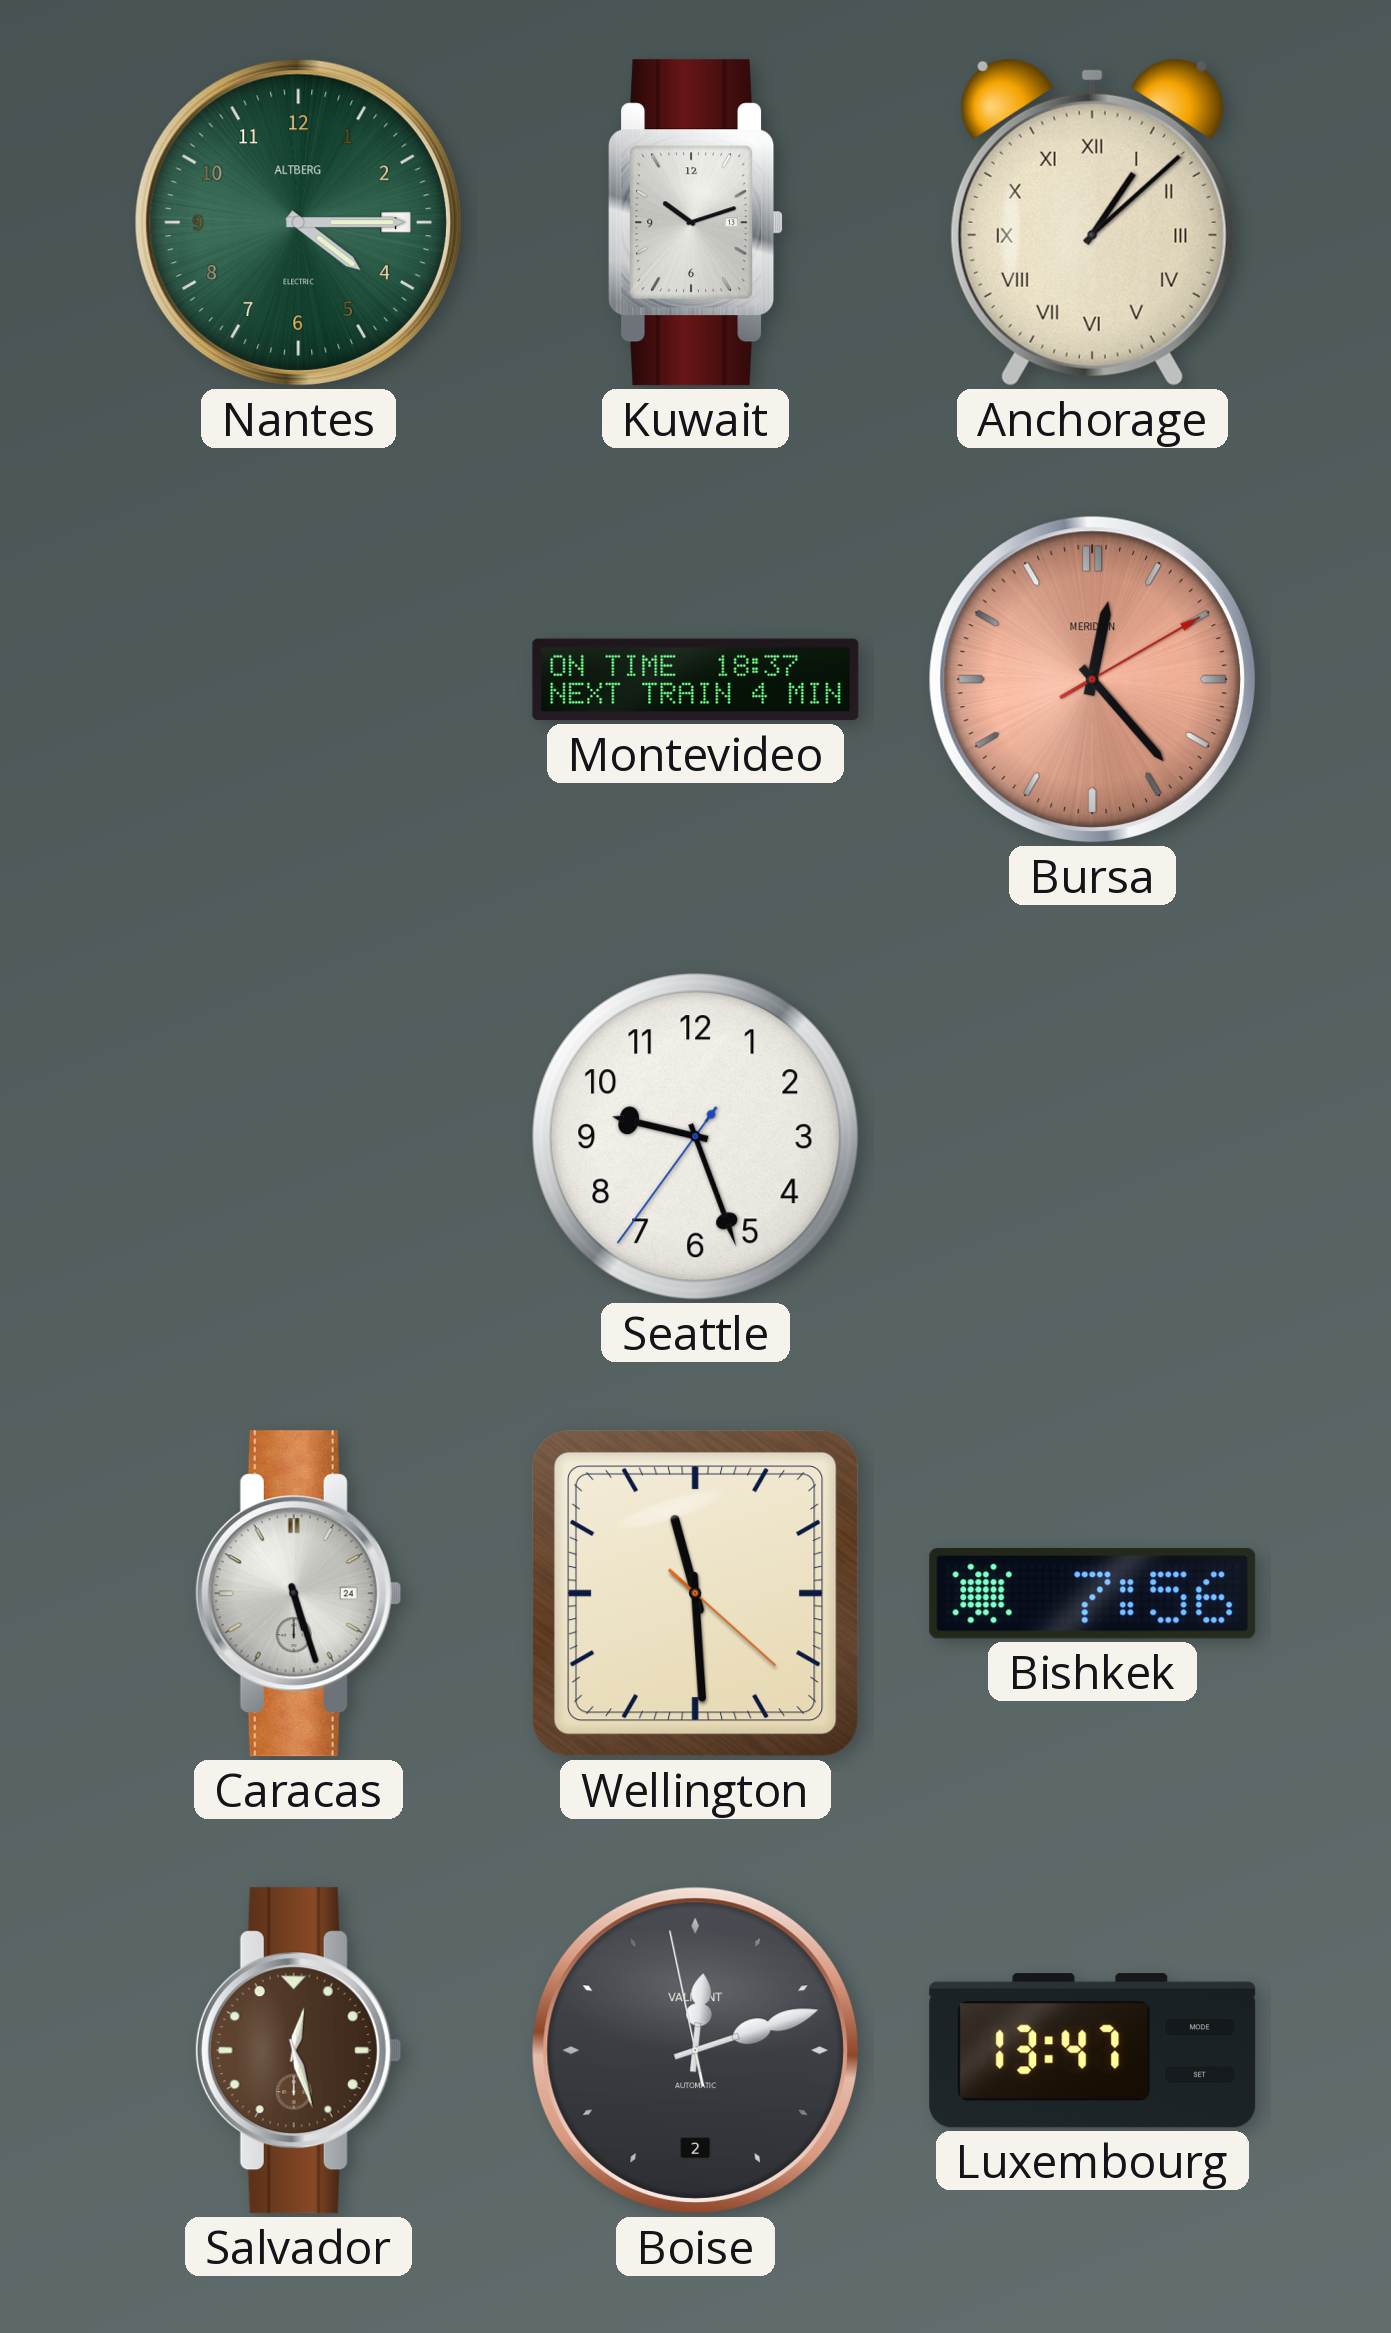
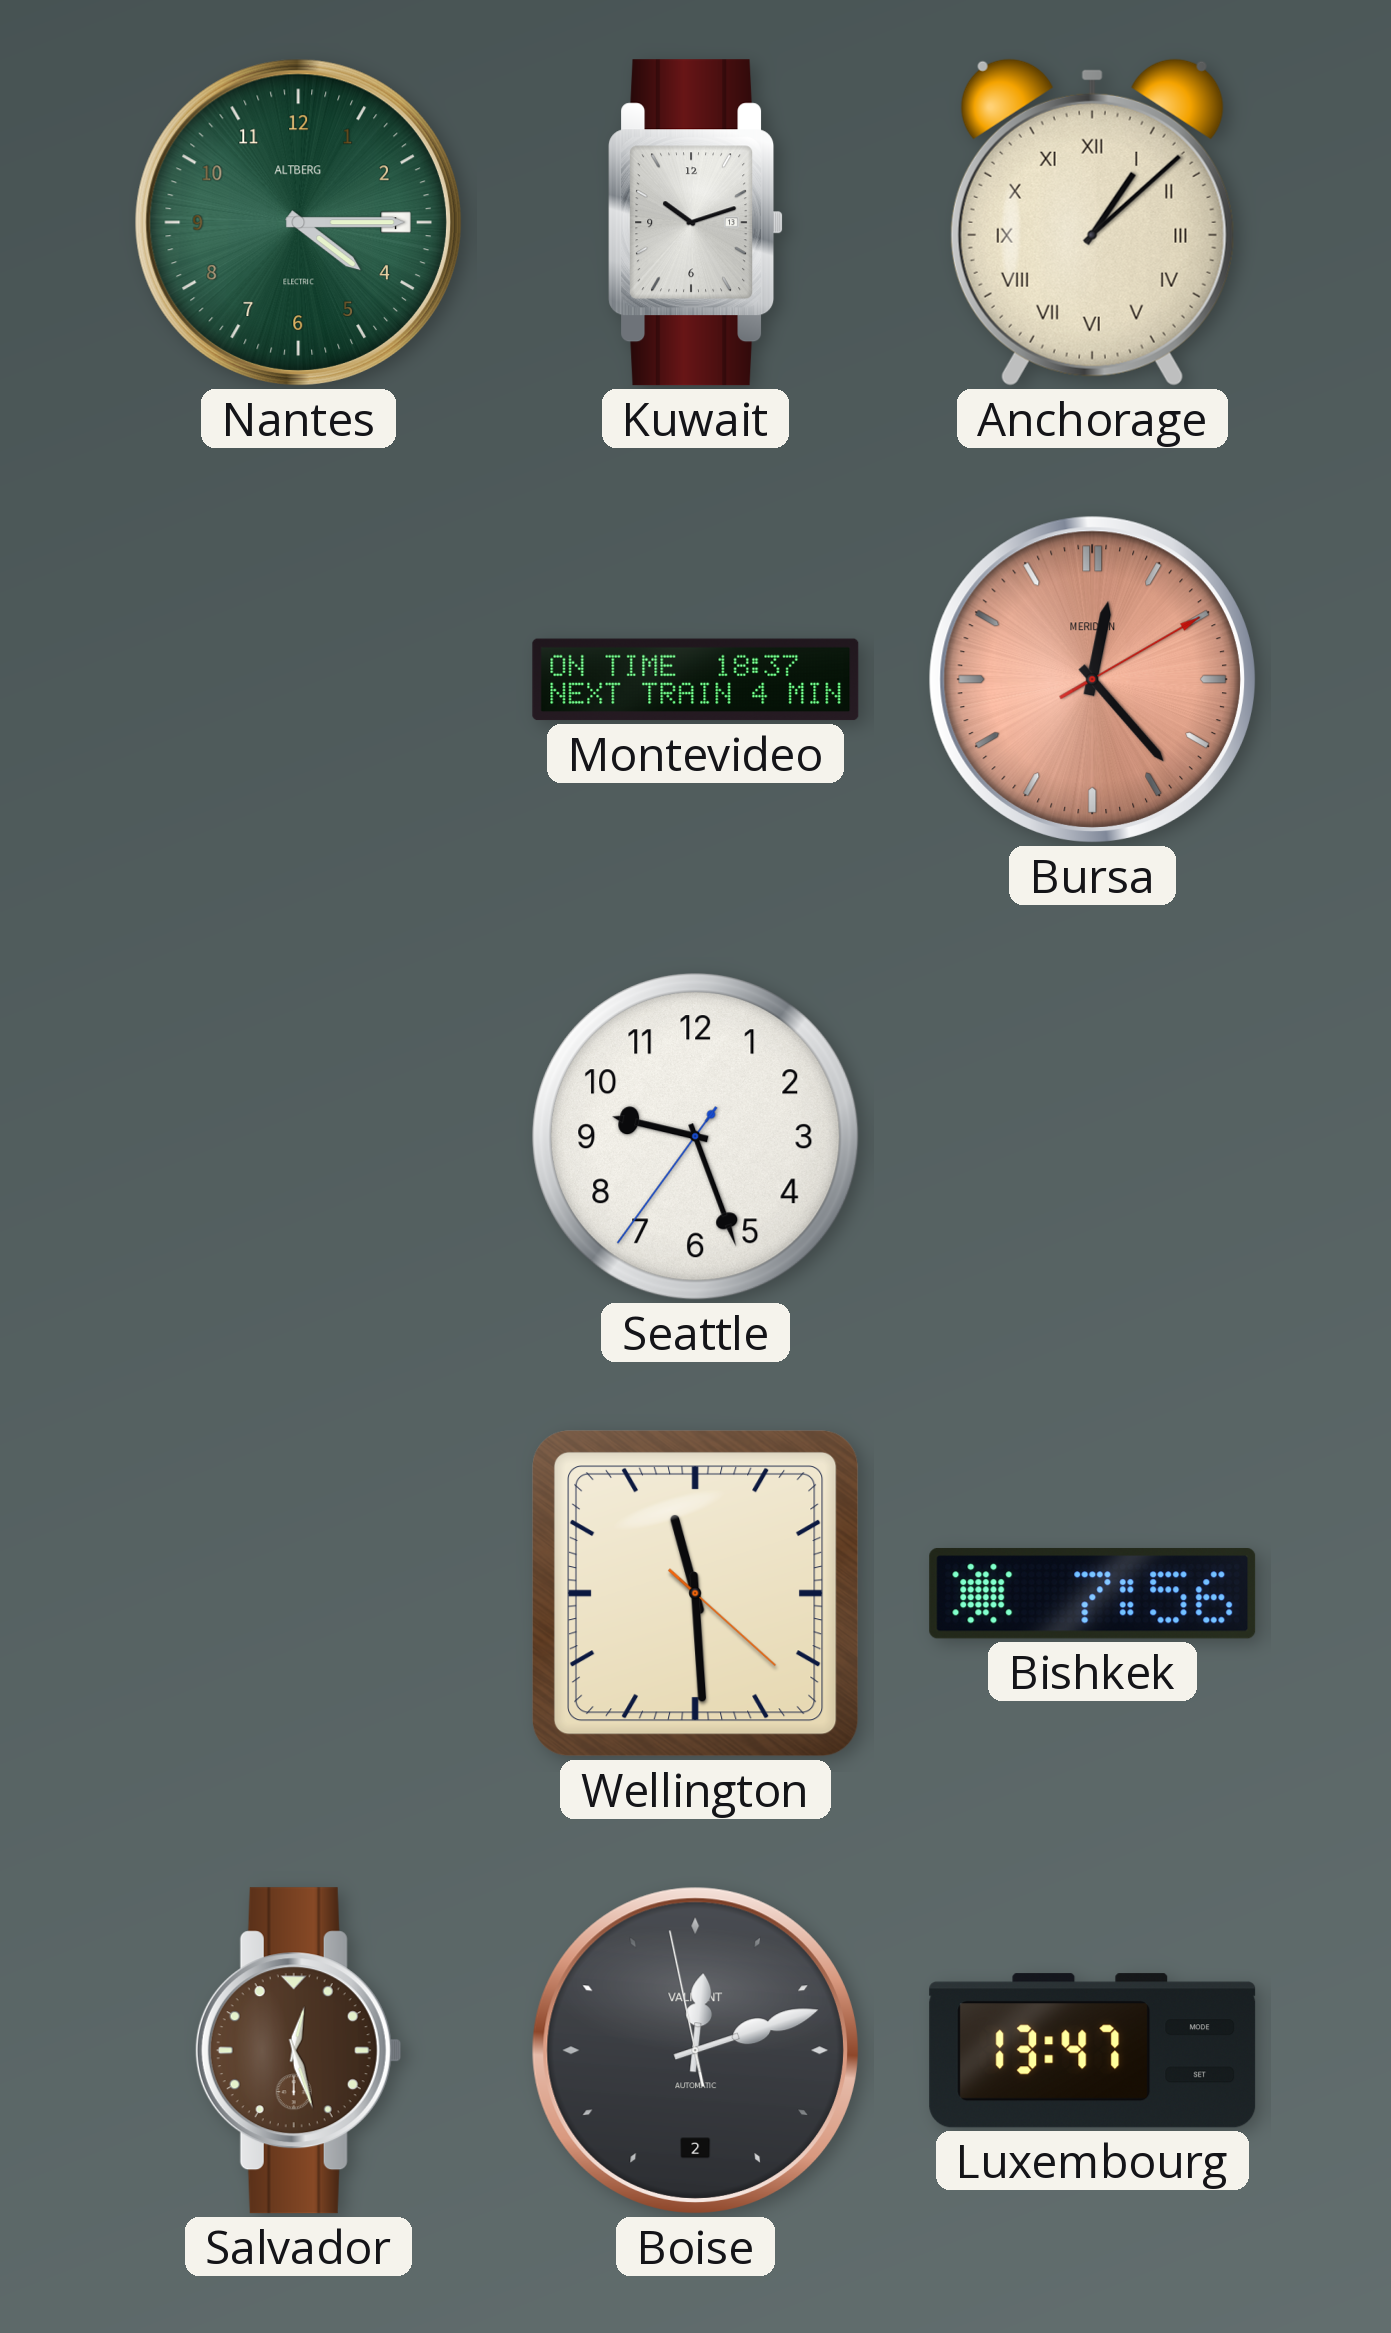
Caracas: 5:27 -> none
